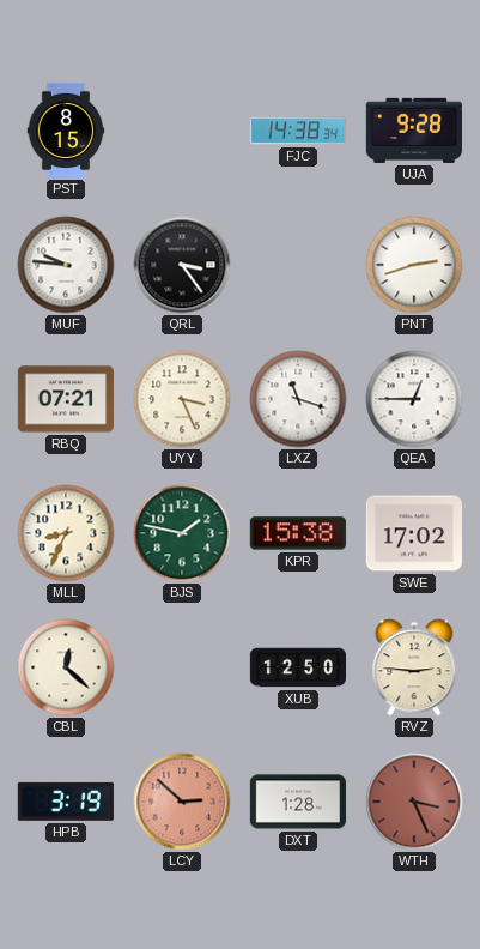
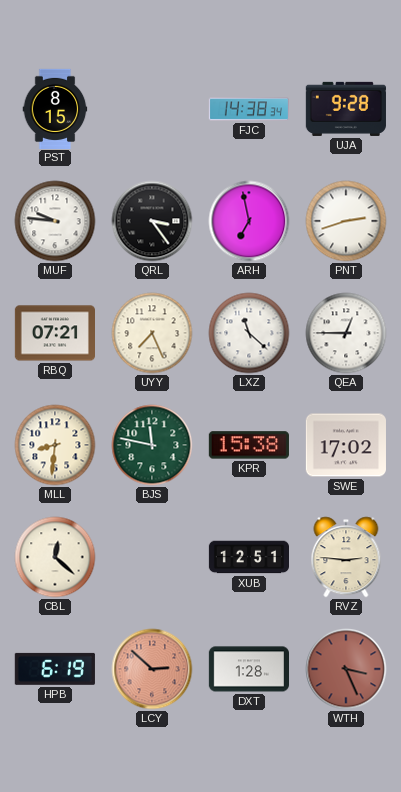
ARH: none -> 6:58
UYY: 3:26 -> 7:26
LXZ: 11:18 -> 11:22
MLL: 8:34 -> 8:31
BJS: 1:47 -> 11:47
XUB: 12:50 -> 12:51
HPB: 3:19 -> 6:19
